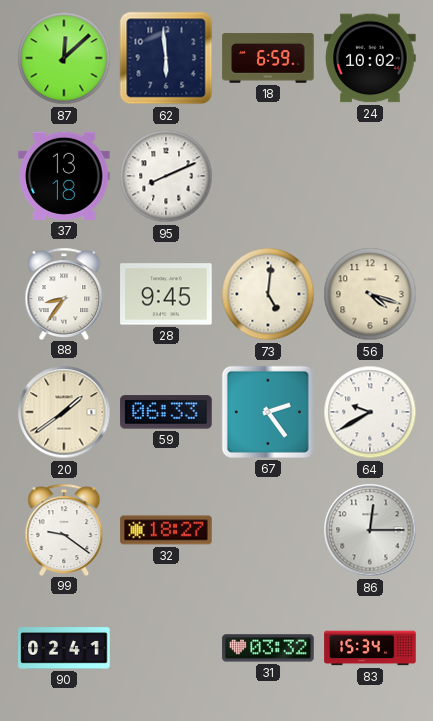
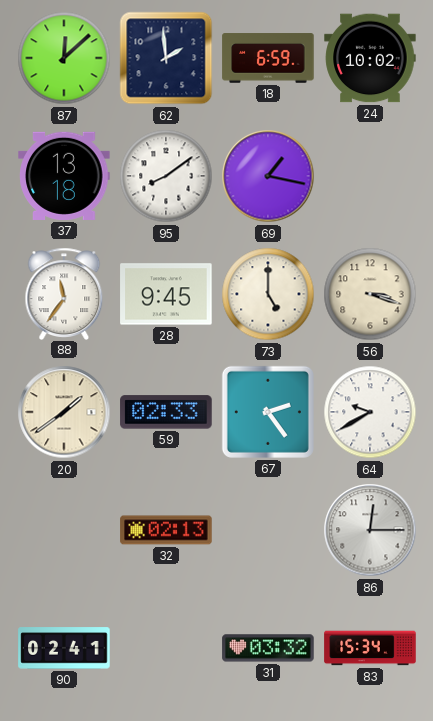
62: 5:59 -> 1:59
95: 8:11 -> 8:09
69: none -> 1:17
88: 8:36 -> 11:36
73: 5:01 -> 5:00
56: 4:18 -> 3:18
59: 06:33 -> 02:33
99: 9:21 -> none
32: 18:27 -> 02:13
